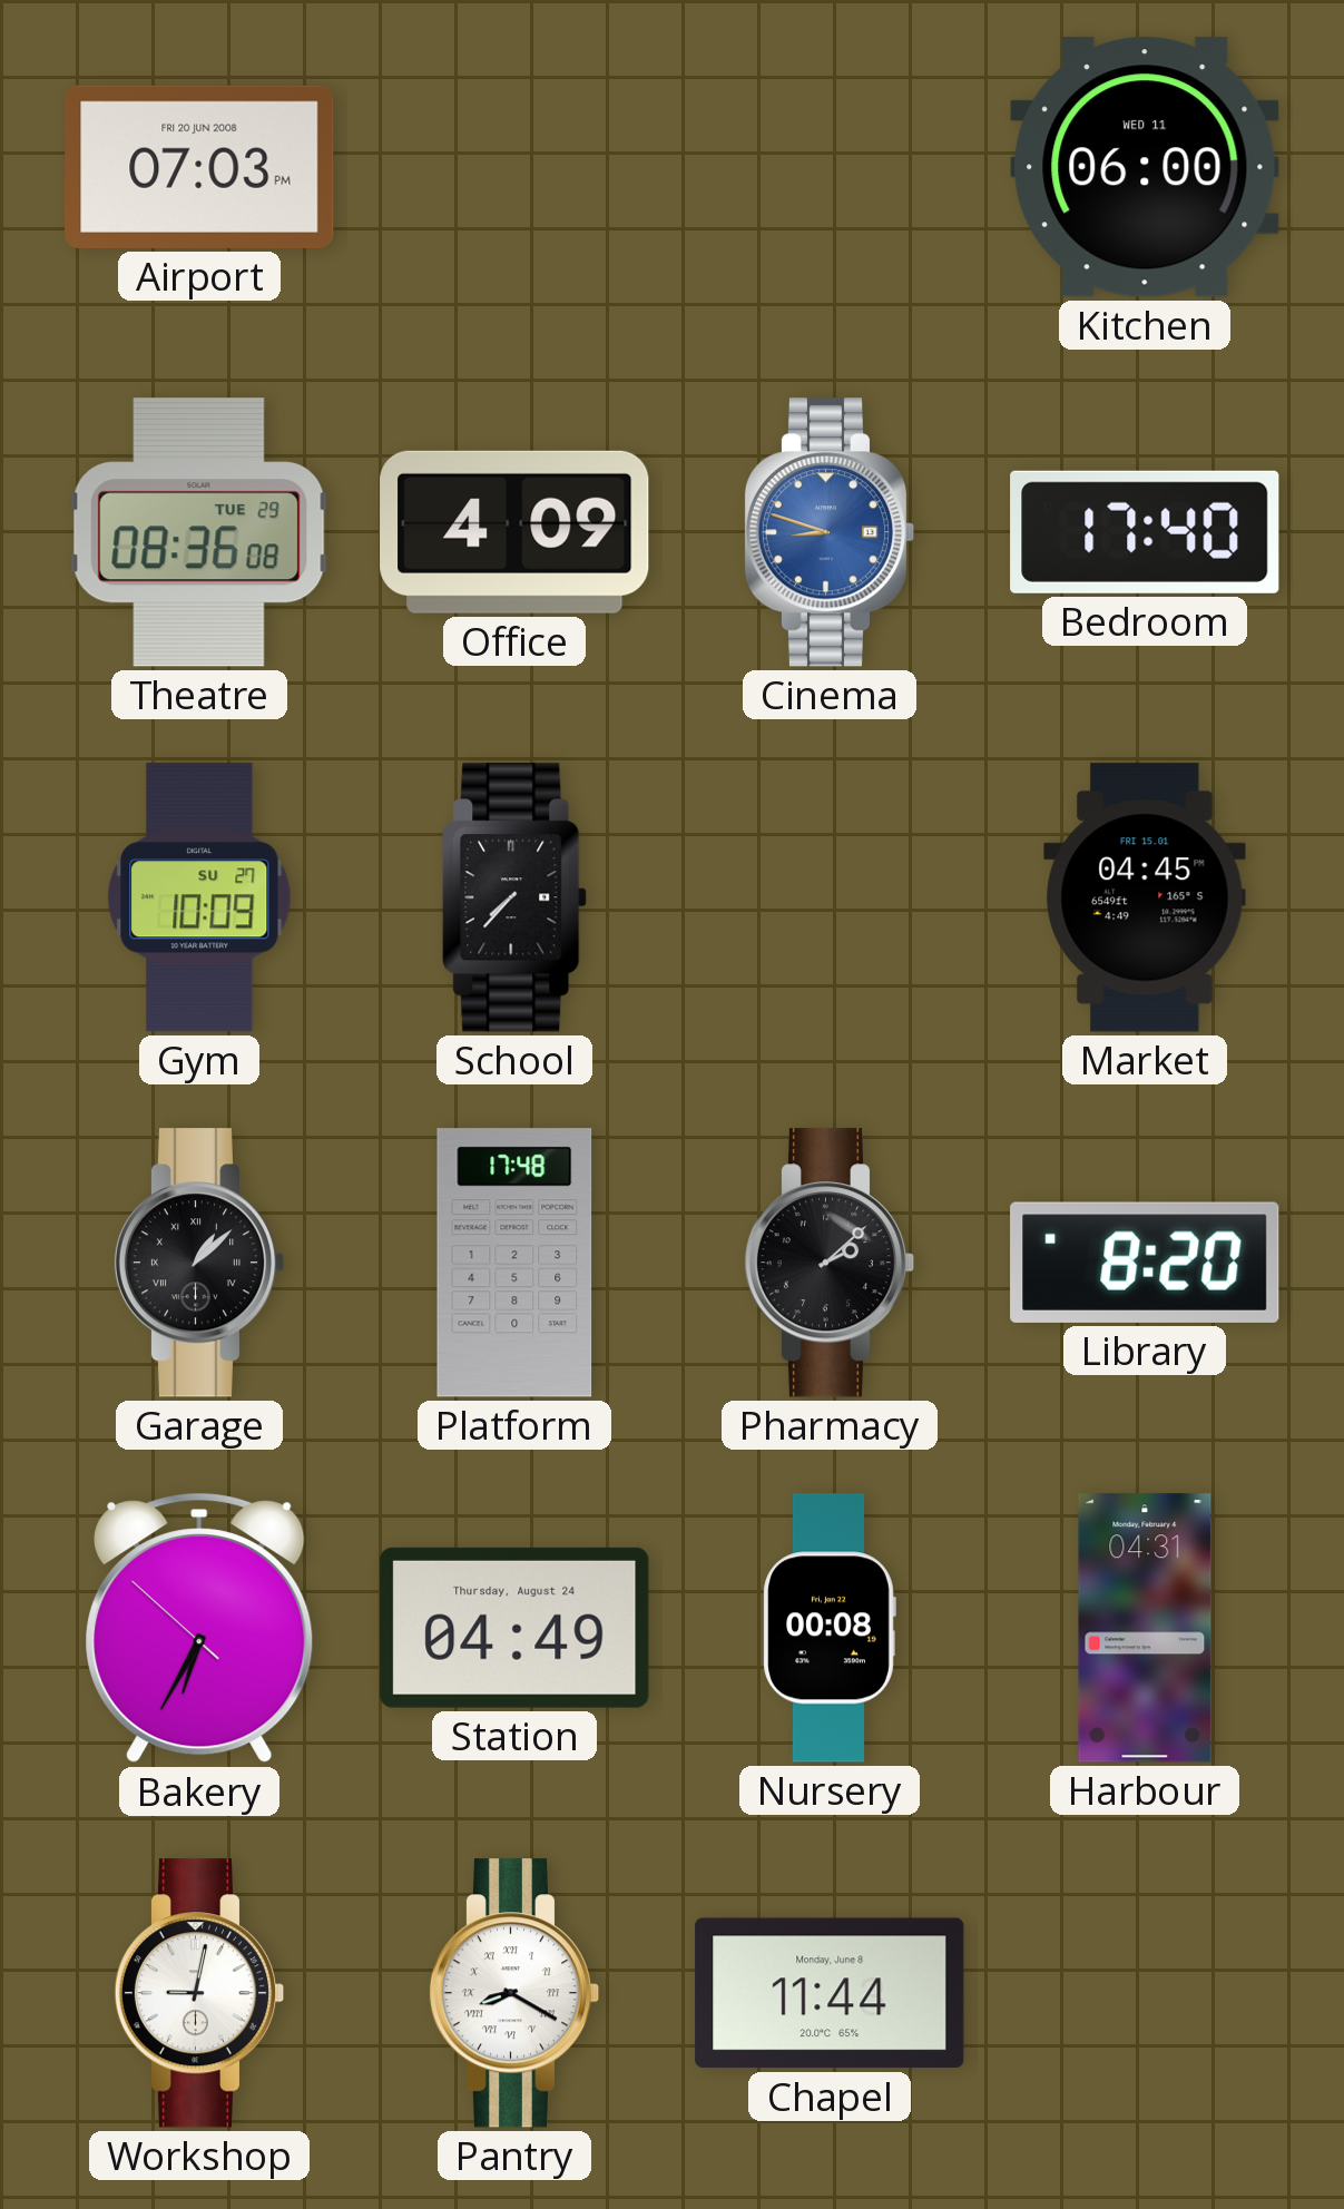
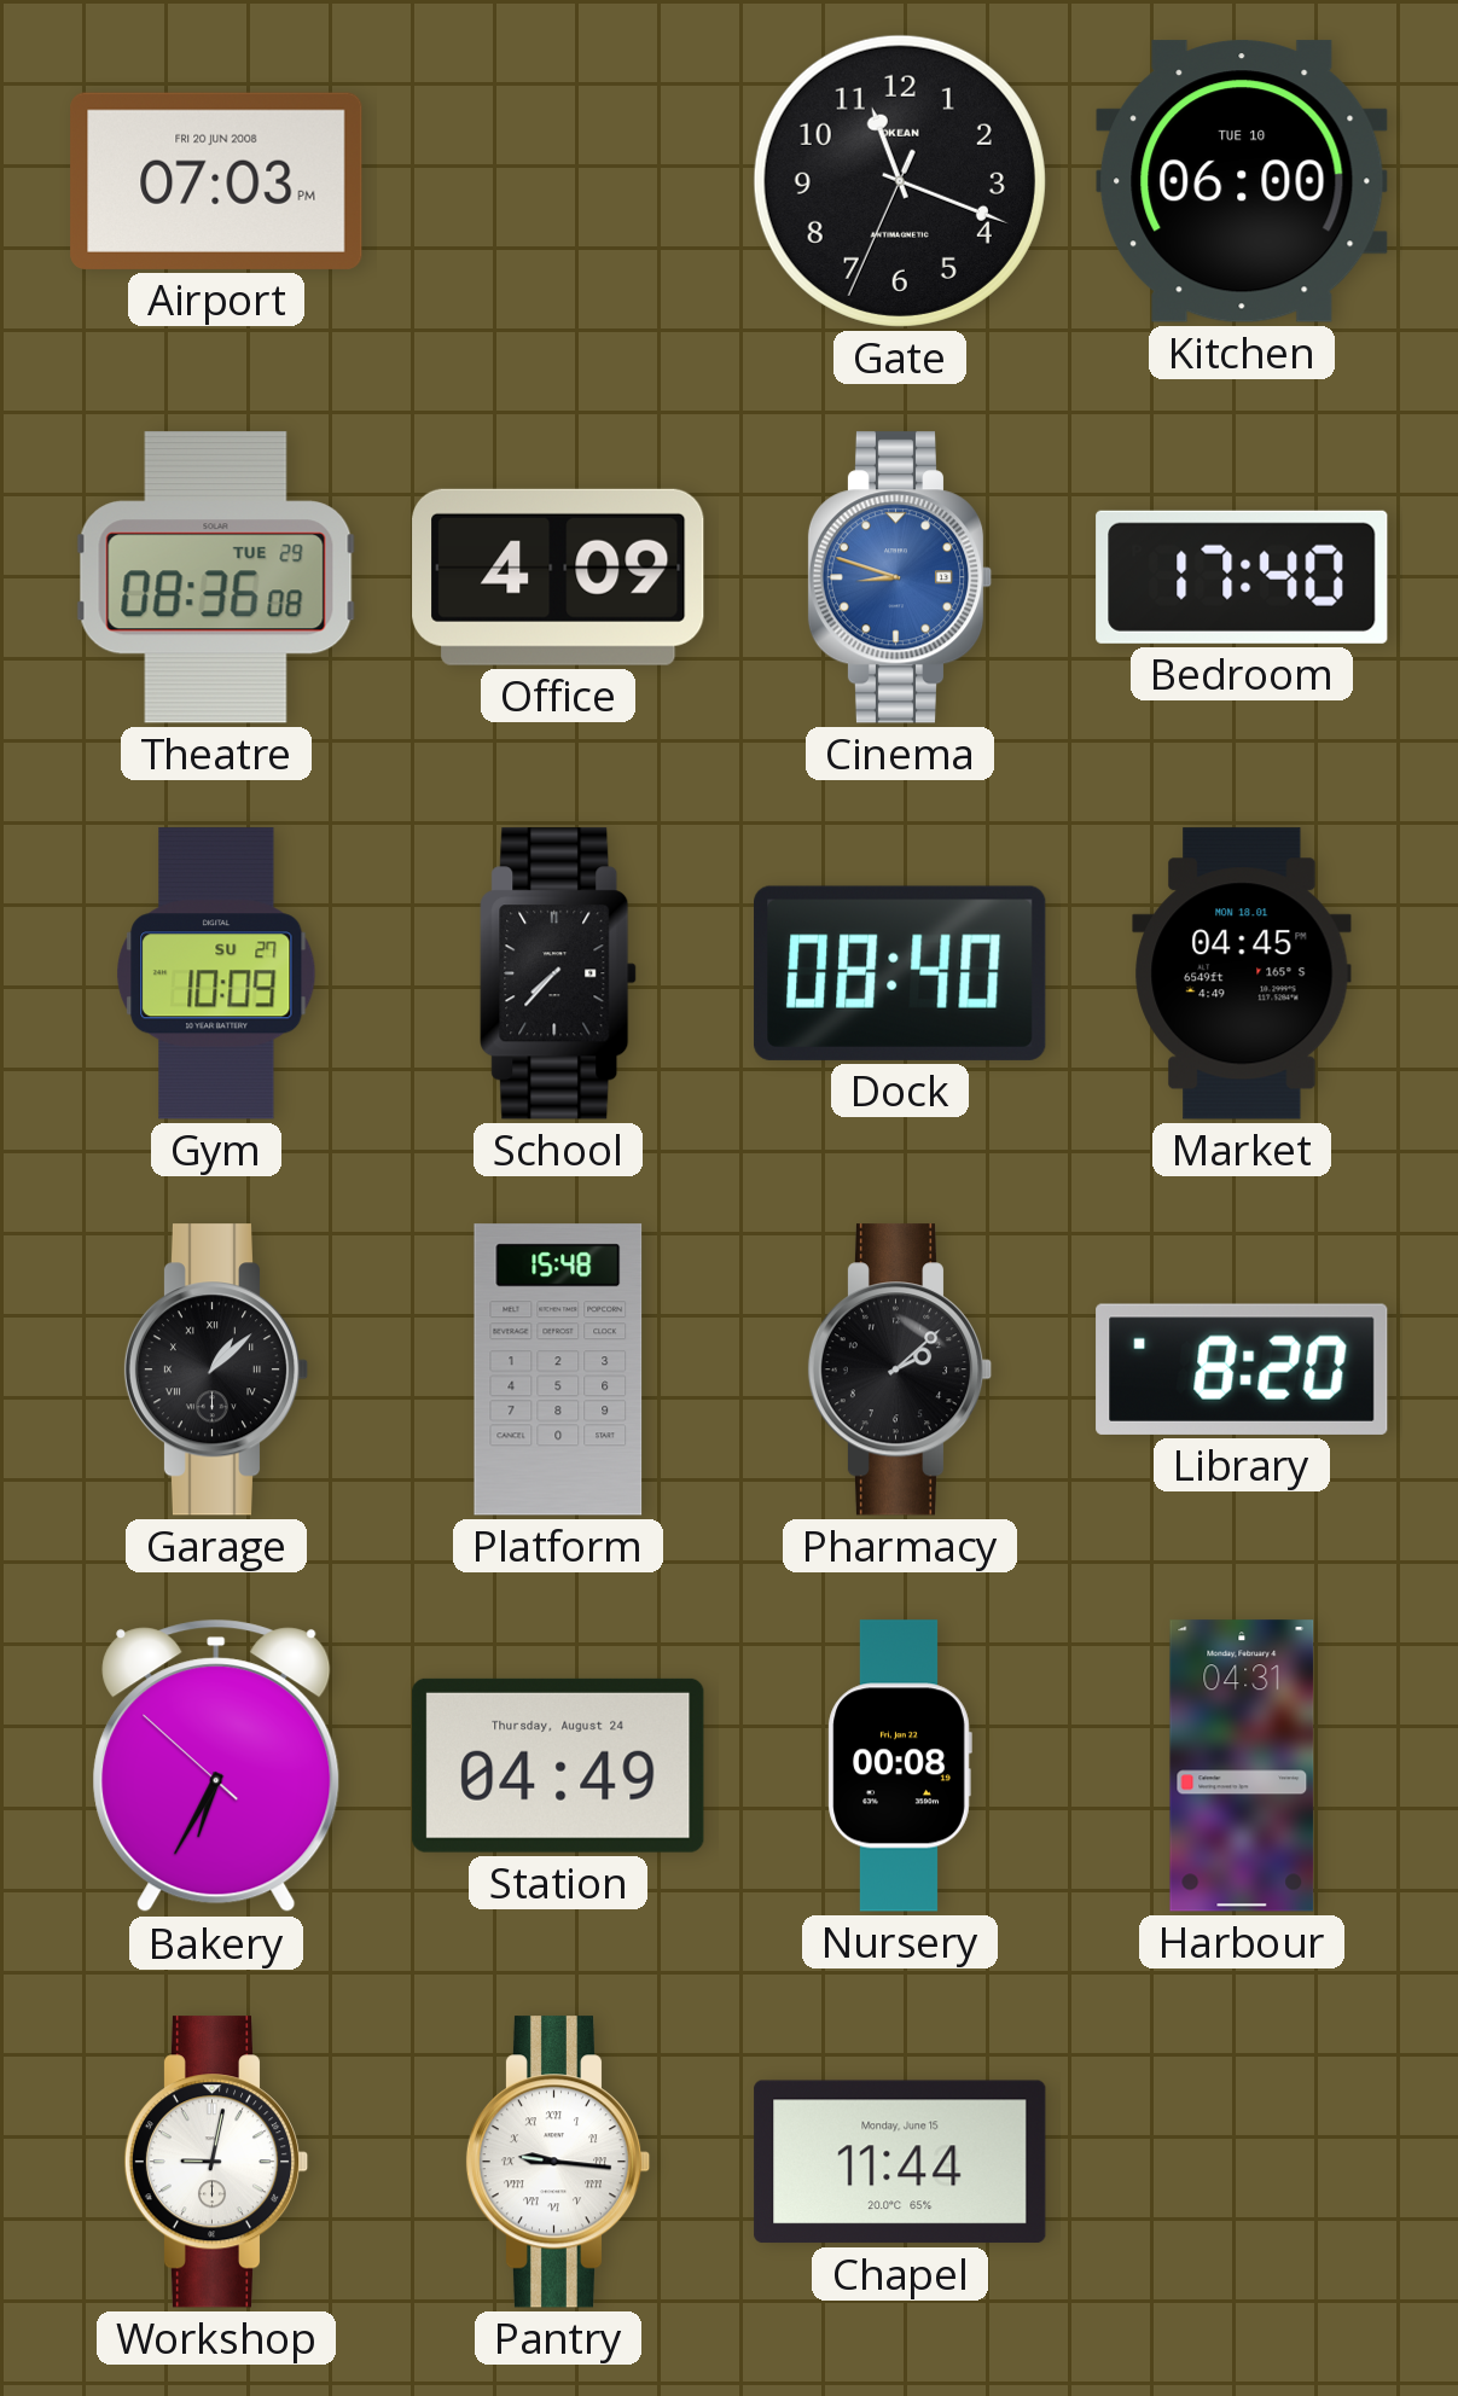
Gate: none -> 11:18
Kitchen date: WED 11 -> TUE 10
Dock: none -> 08:40
Market date: FRI 15.01 -> MON 18.01
Platform: 17:48 -> 15:48
Pantry: 8:20 -> 9:16
Chapel date: Monday, June 8 -> Monday, June 15
